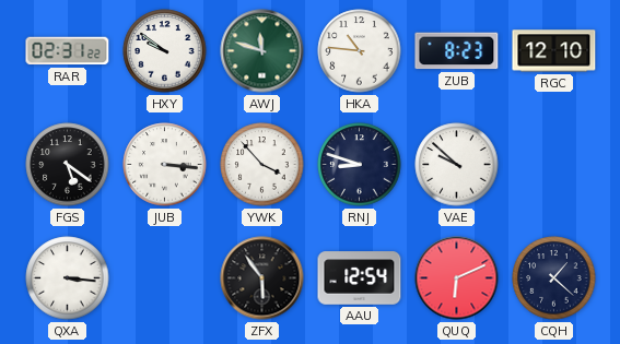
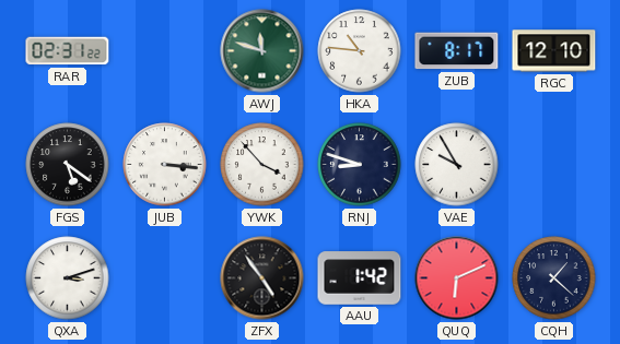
HXY: 9:51 -> none
ZUB: 8:23 -> 8:17
VAE: 9:52 -> 9:55
QXA: 3:16 -> 3:12
ZFX: 5:54 -> 4:54
AAU: 12:54 -> 1:42
